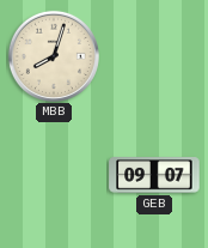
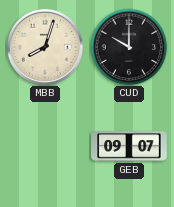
CUD: none -> 10:00
